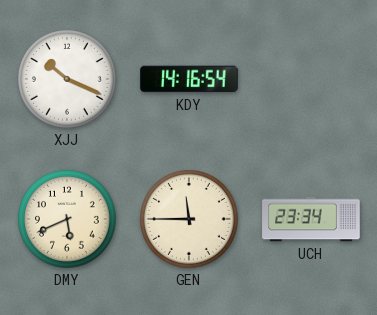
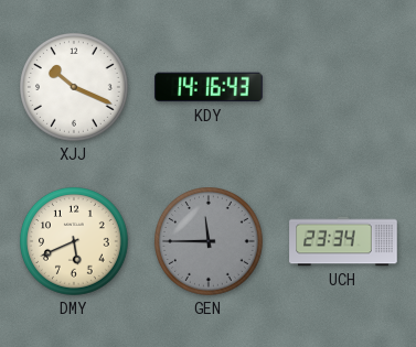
KDY: 14:16:54 -> 14:16:43
GEN dial: cream -> grey
